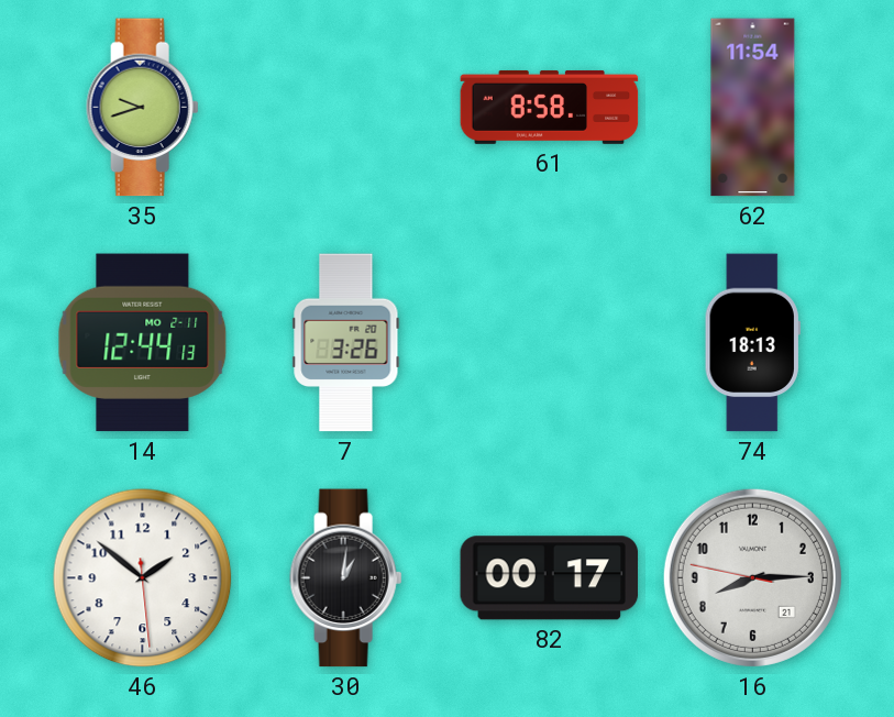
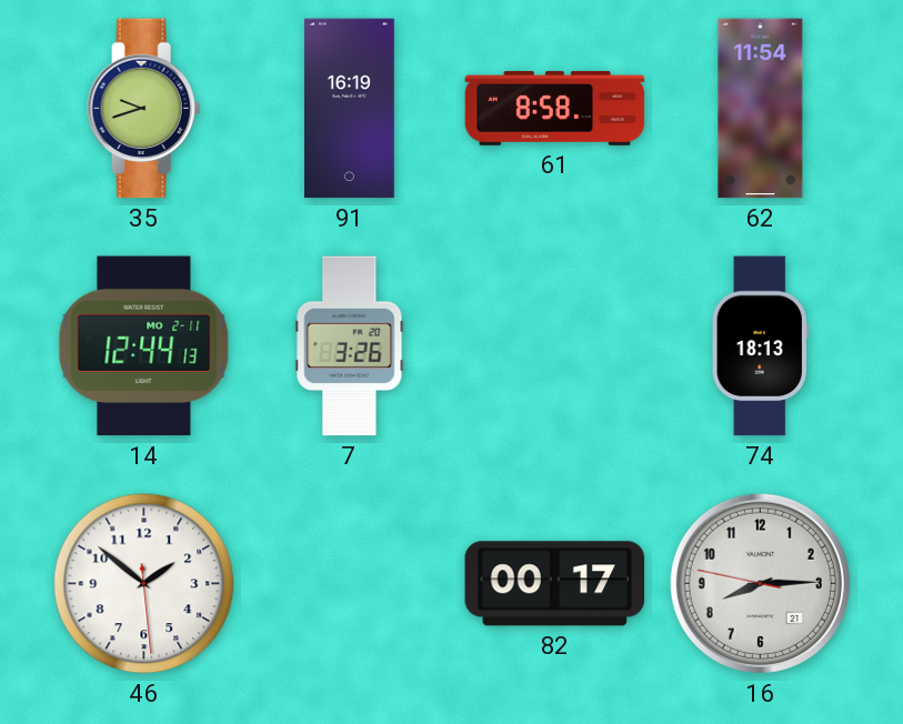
91: none -> 16:19
30: 1:01 -> none
